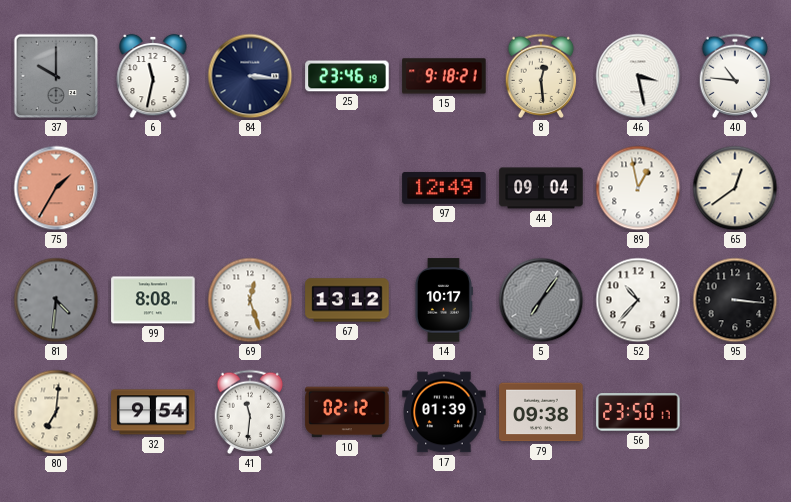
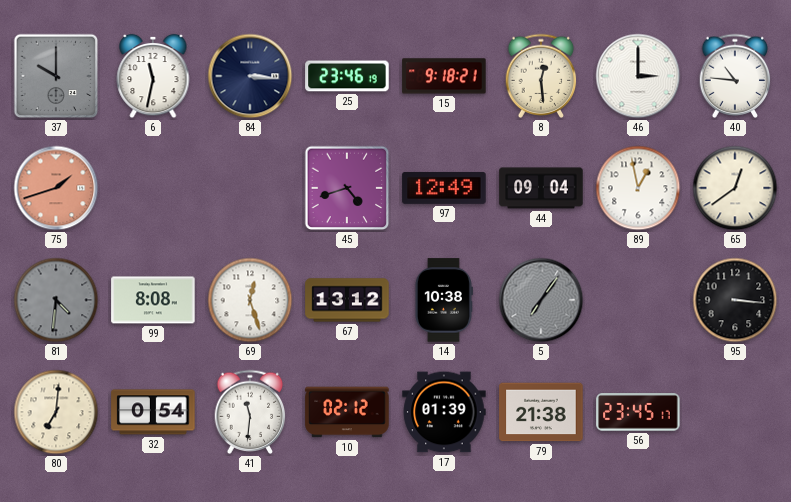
46: 3:28 -> 3:00
75: 1:35 -> 1:42
45: none -> 4:42
14: 10:17 -> 10:38
52: 10:37 -> none
32: 9:54 -> 0:54
79: 09:38 -> 21:38
56: 23:50 -> 23:45
